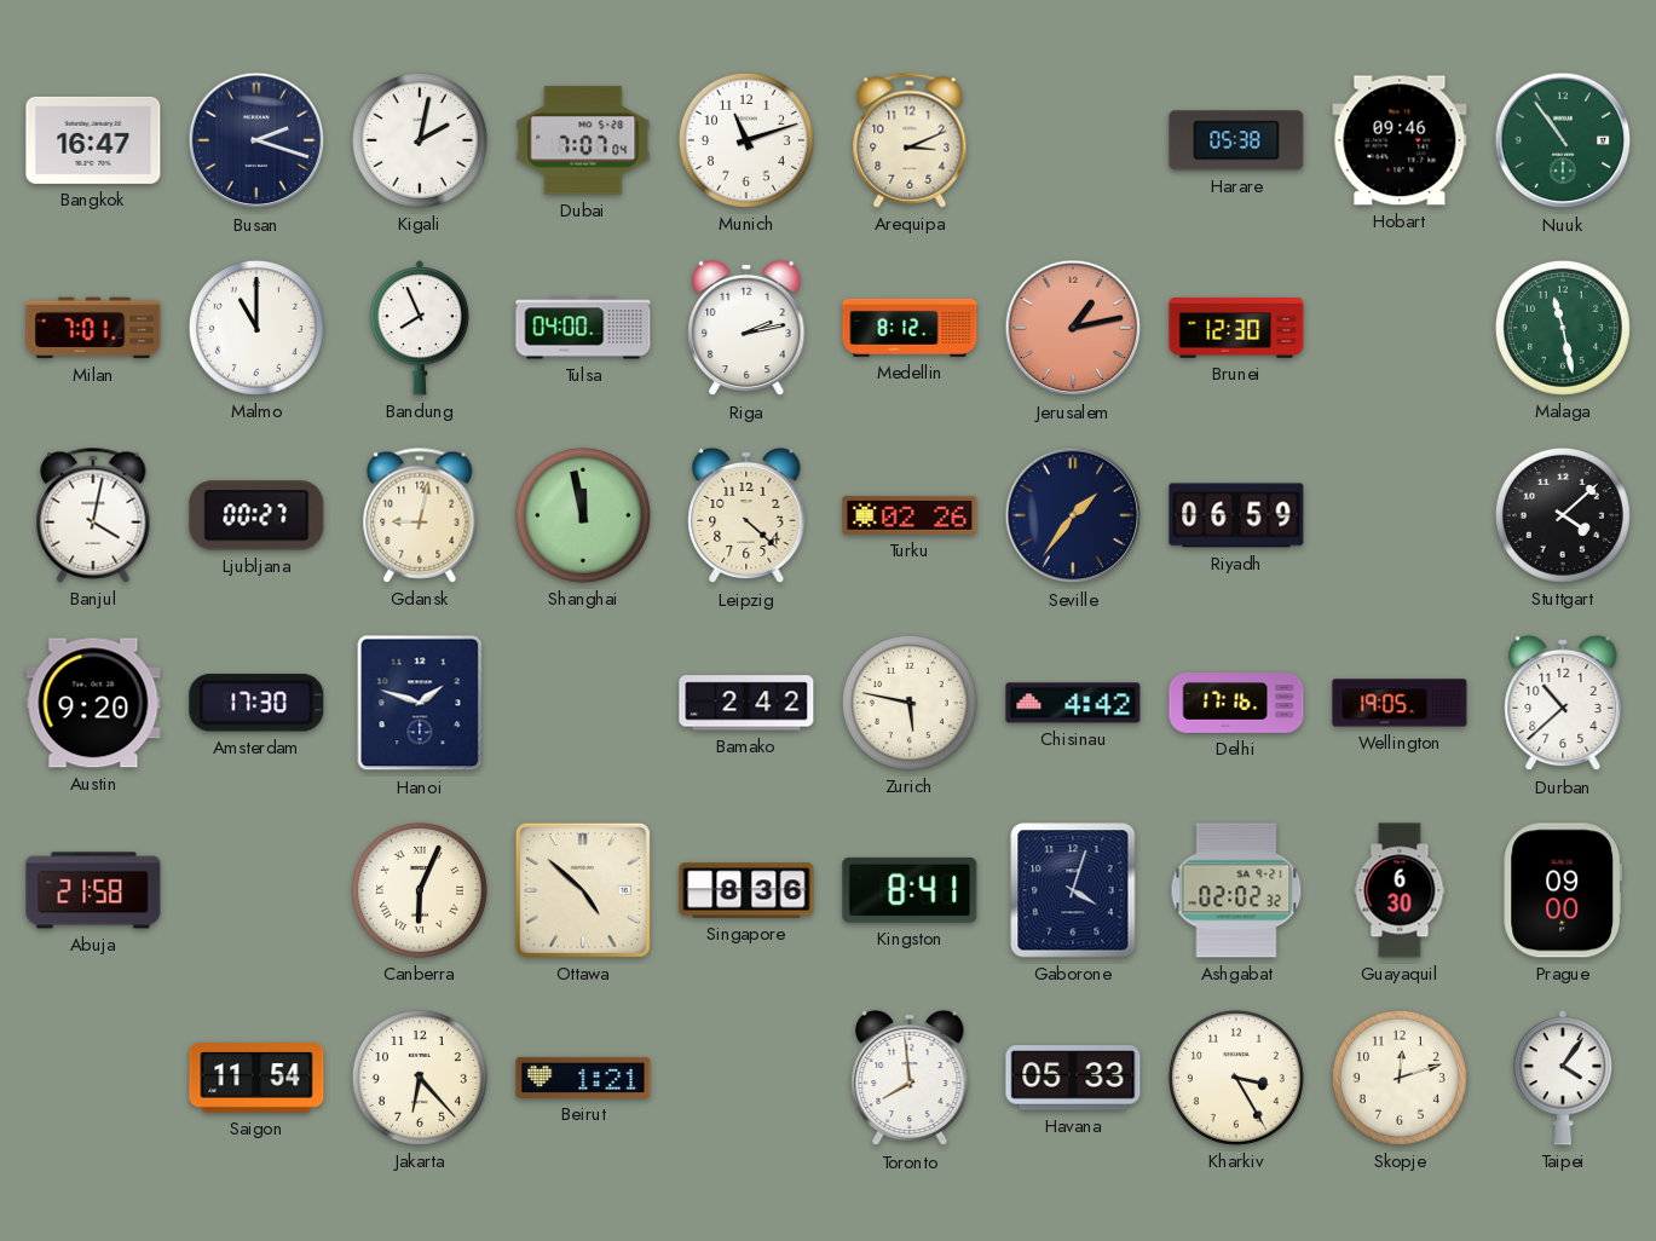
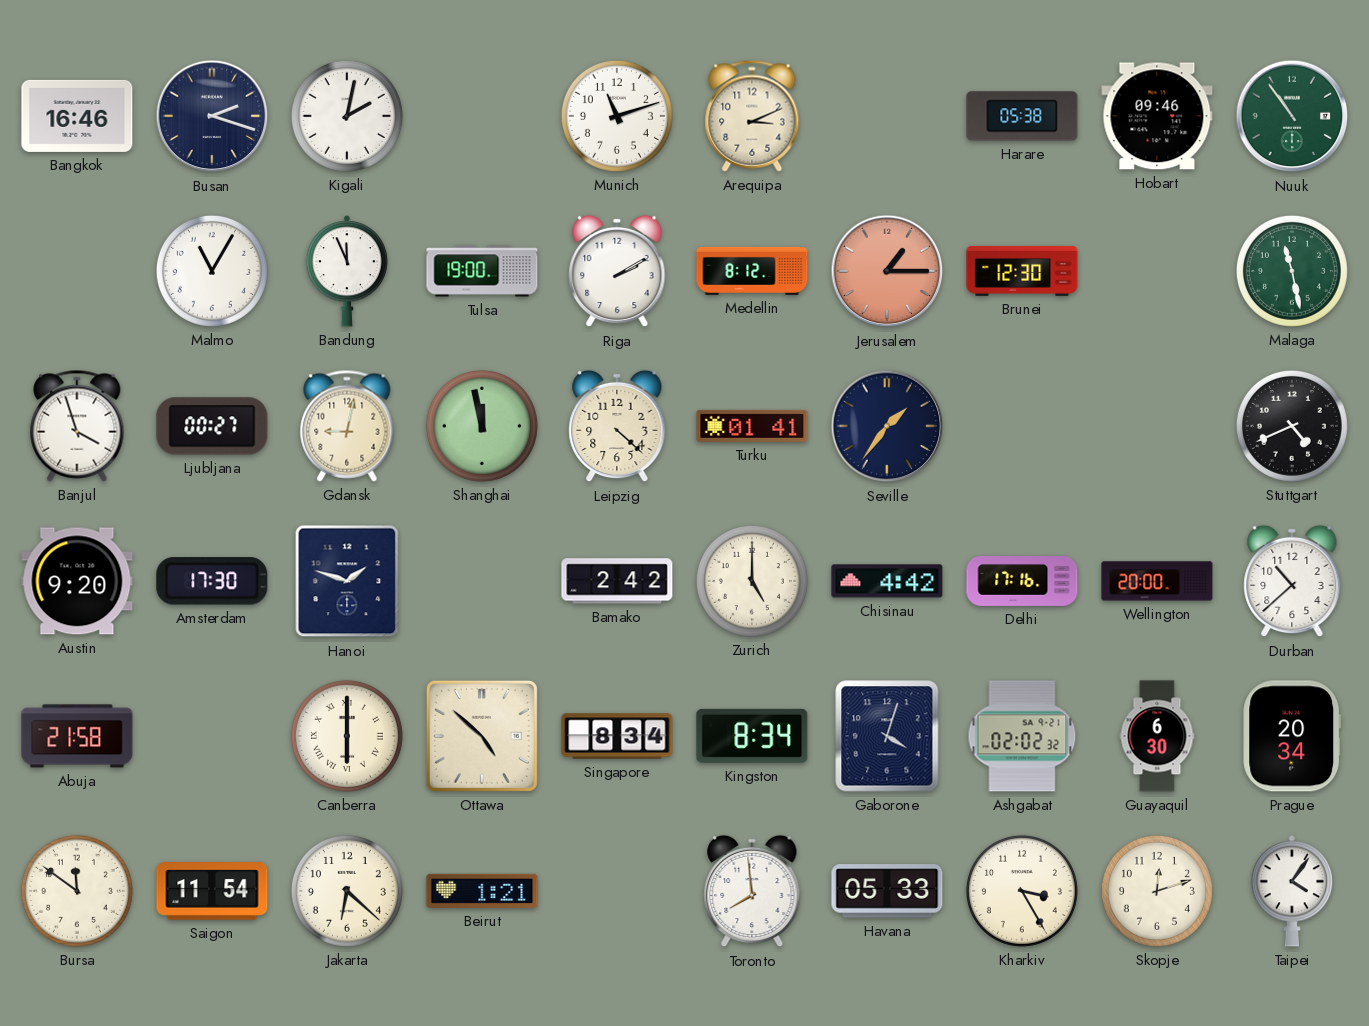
Bangkok: 16:47 -> 16:46
Dubai: 7:07 -> none
Milan: 7:01 -> none
Malmo: 11:00 -> 11:05
Bandung: 7:56 -> 11:56
Tulsa: 04:00 -> 19:00
Riga: 2:13 -> 2:10
Jerusalem: 1:13 -> 1:15
Banjul: 4:02 -> 3:57
Turku: 02:26 -> 01:41
Riyadh: 06:59 -> none
Stuttgart: 4:08 -> 4:41
Zurich: 5:47 -> 5:00
Wellington: 19:05 -> 20:00
Canberra: 6:04 -> 6:00
Singapore: 8:36 -> 8:34
Kingston: 8:41 -> 8:34
Prague: 09:00 -> 20:34
Bursa: none -> 11:51
Jakarta: 6:23 -> 6:22
